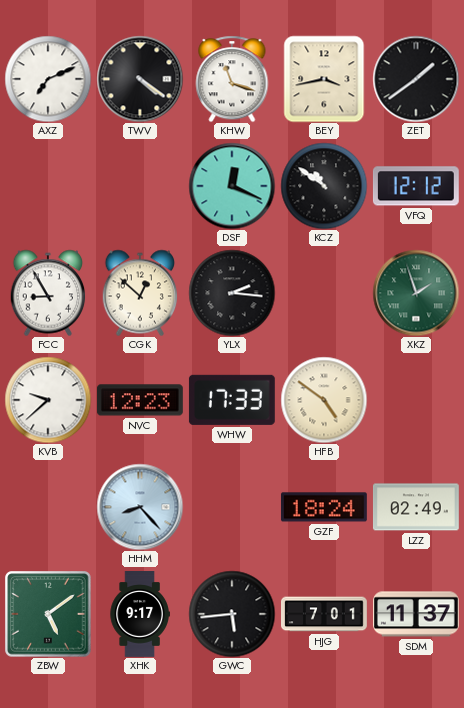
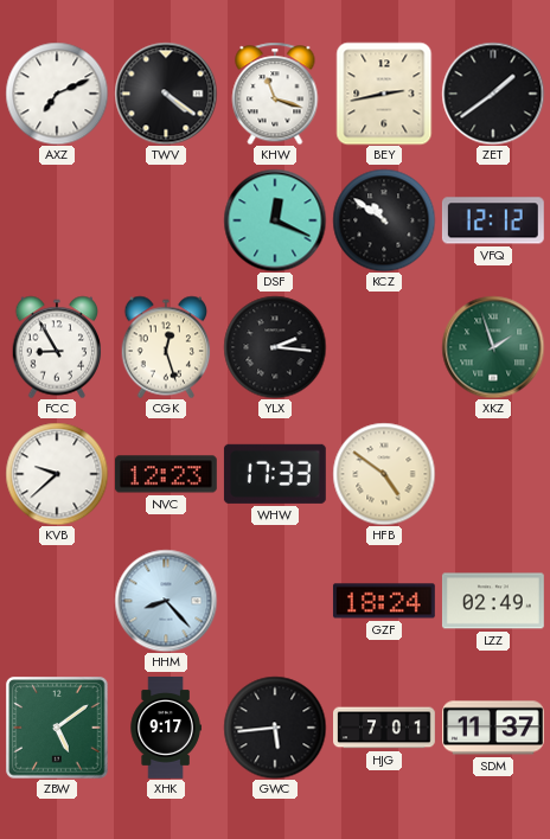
BEY: 3:43 -> 2:43
CGK: 12:52 -> 12:27
